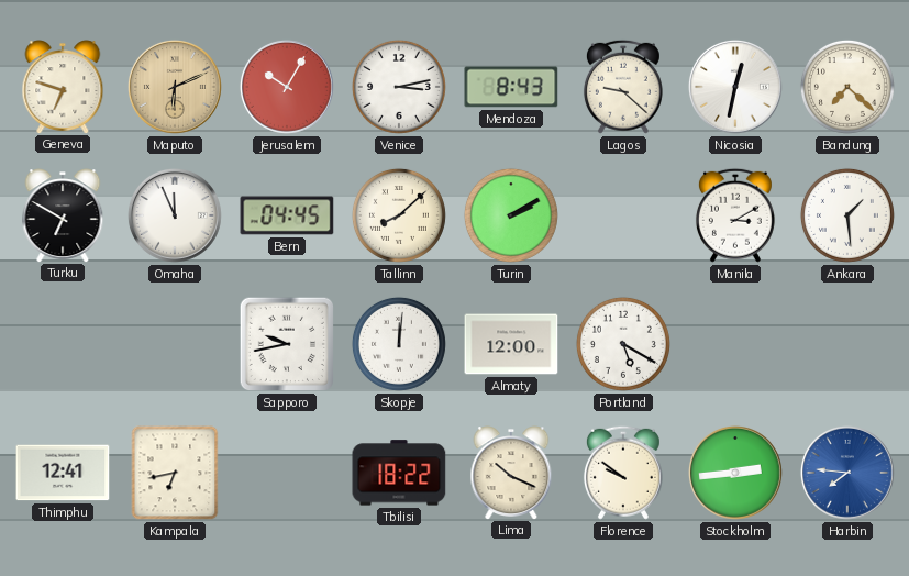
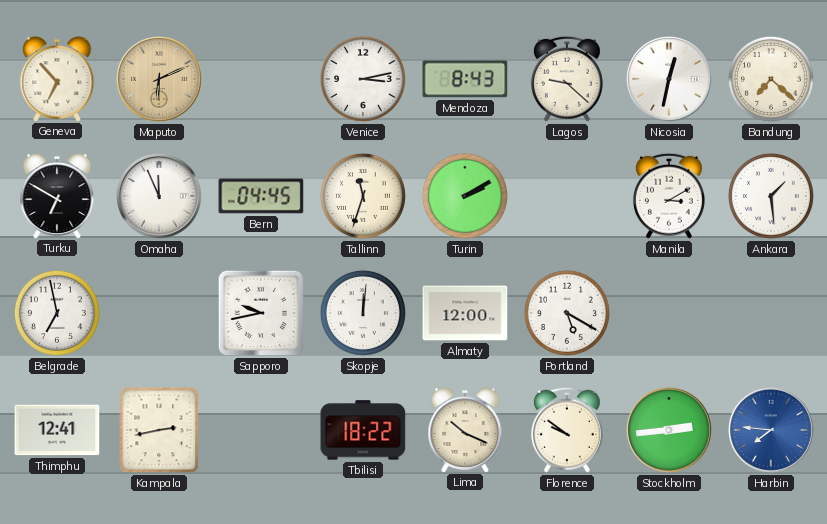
Geneva: 6:48 -> 6:53
Jerusalem: 10:05 -> none
Tallinn: 8:08 -> 11:33
Belgrade: none -> 6:58
Kampala: 6:43 -> 2:43
